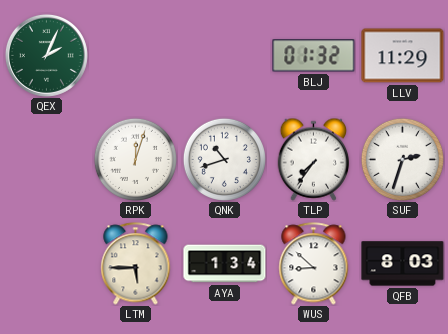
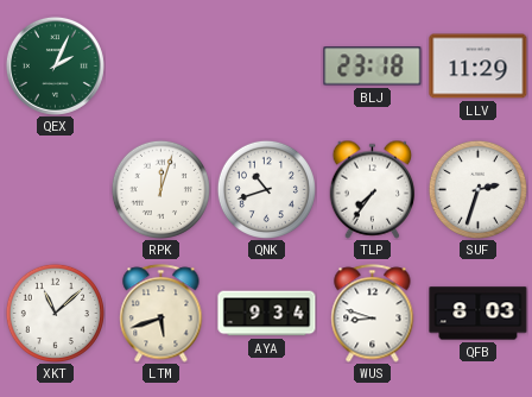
BLJ: 01:32 -> 23:18
XKT: none -> 11:08
LTM: 5:45 -> 5:42
AYA: 1:34 -> 9:34
WUS: 8:52 -> 8:48
